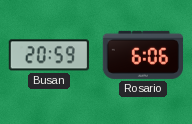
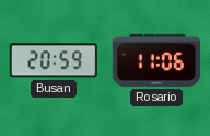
Rosario: 6:06 -> 11:06
